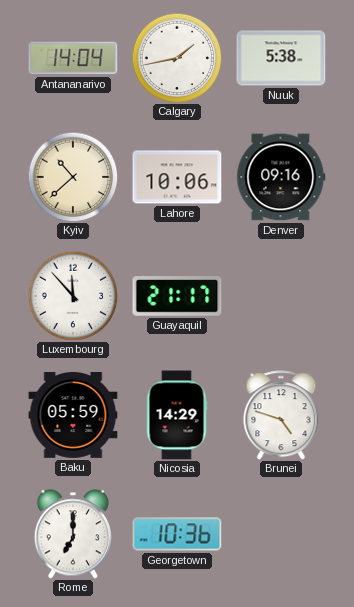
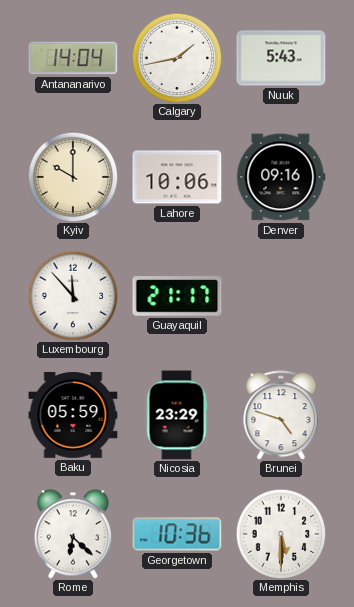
Nuuk: 5:38 -> 5:43
Kyiv: 10:38 -> 10:00
Nicosia: 14:29 -> 23:29
Rome: 7:00 -> 6:22
Memphis: none -> 5:30
